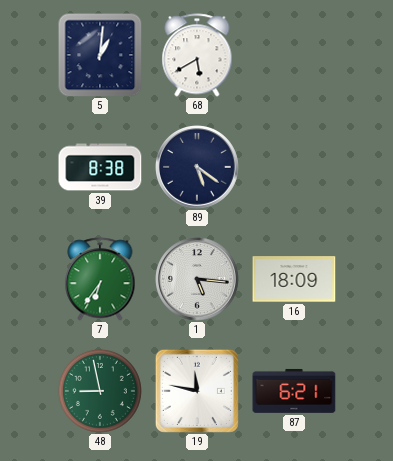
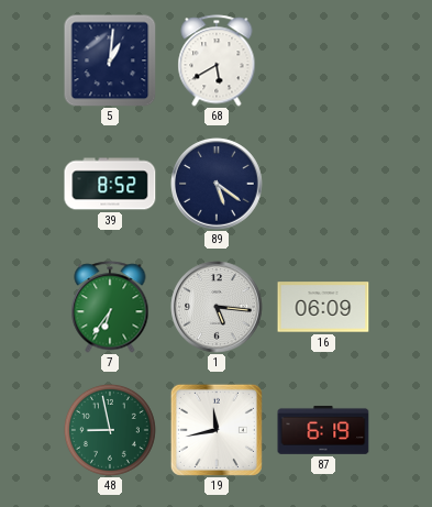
39: 8:38 -> 8:52
16: 18:09 -> 06:09
19: 11:47 -> 11:43
87: 6:21 -> 6:19
